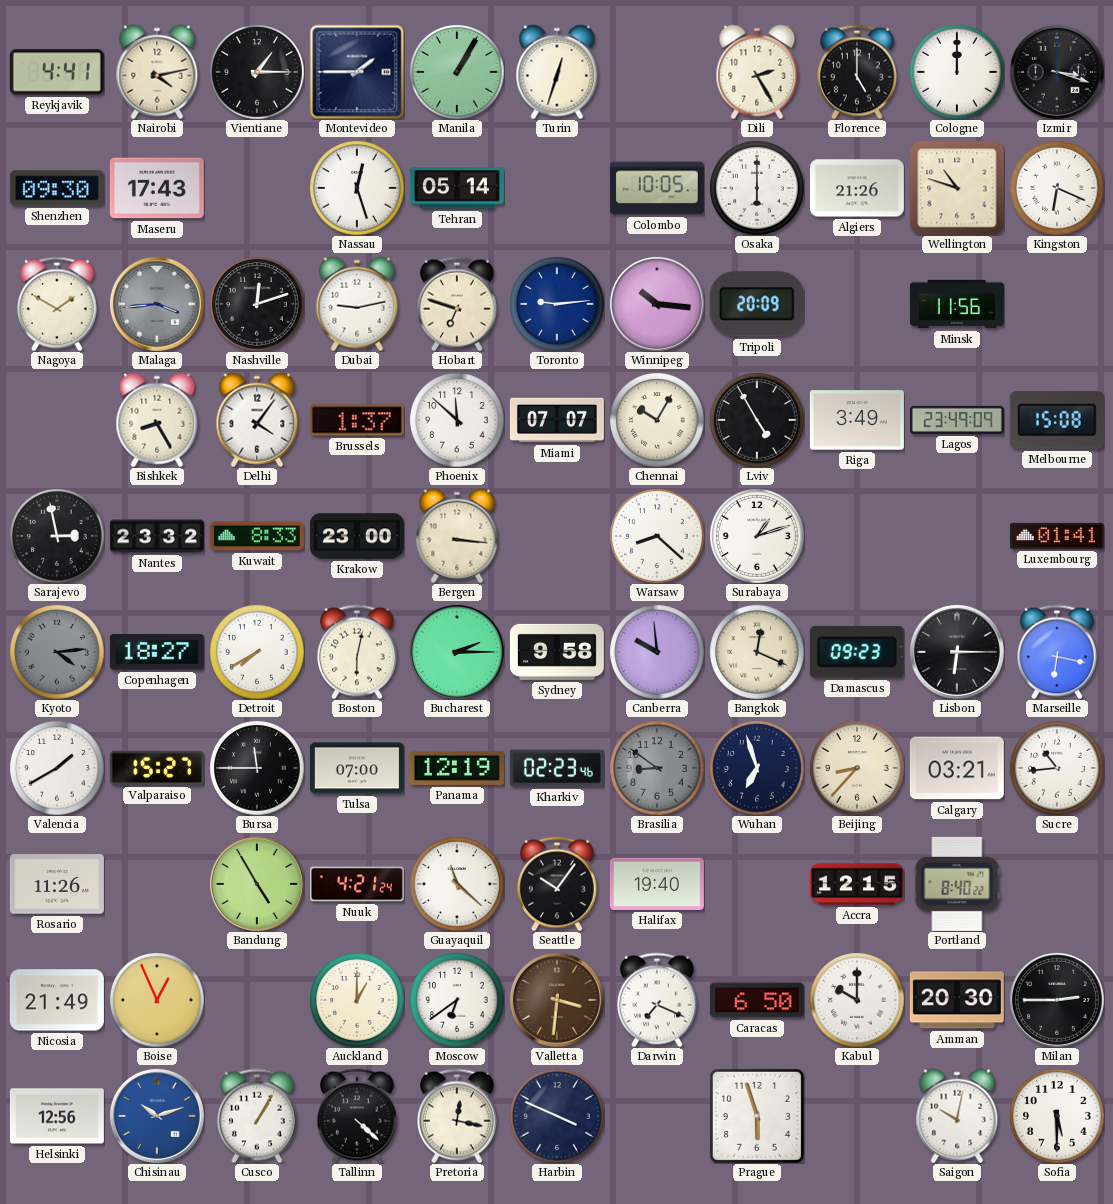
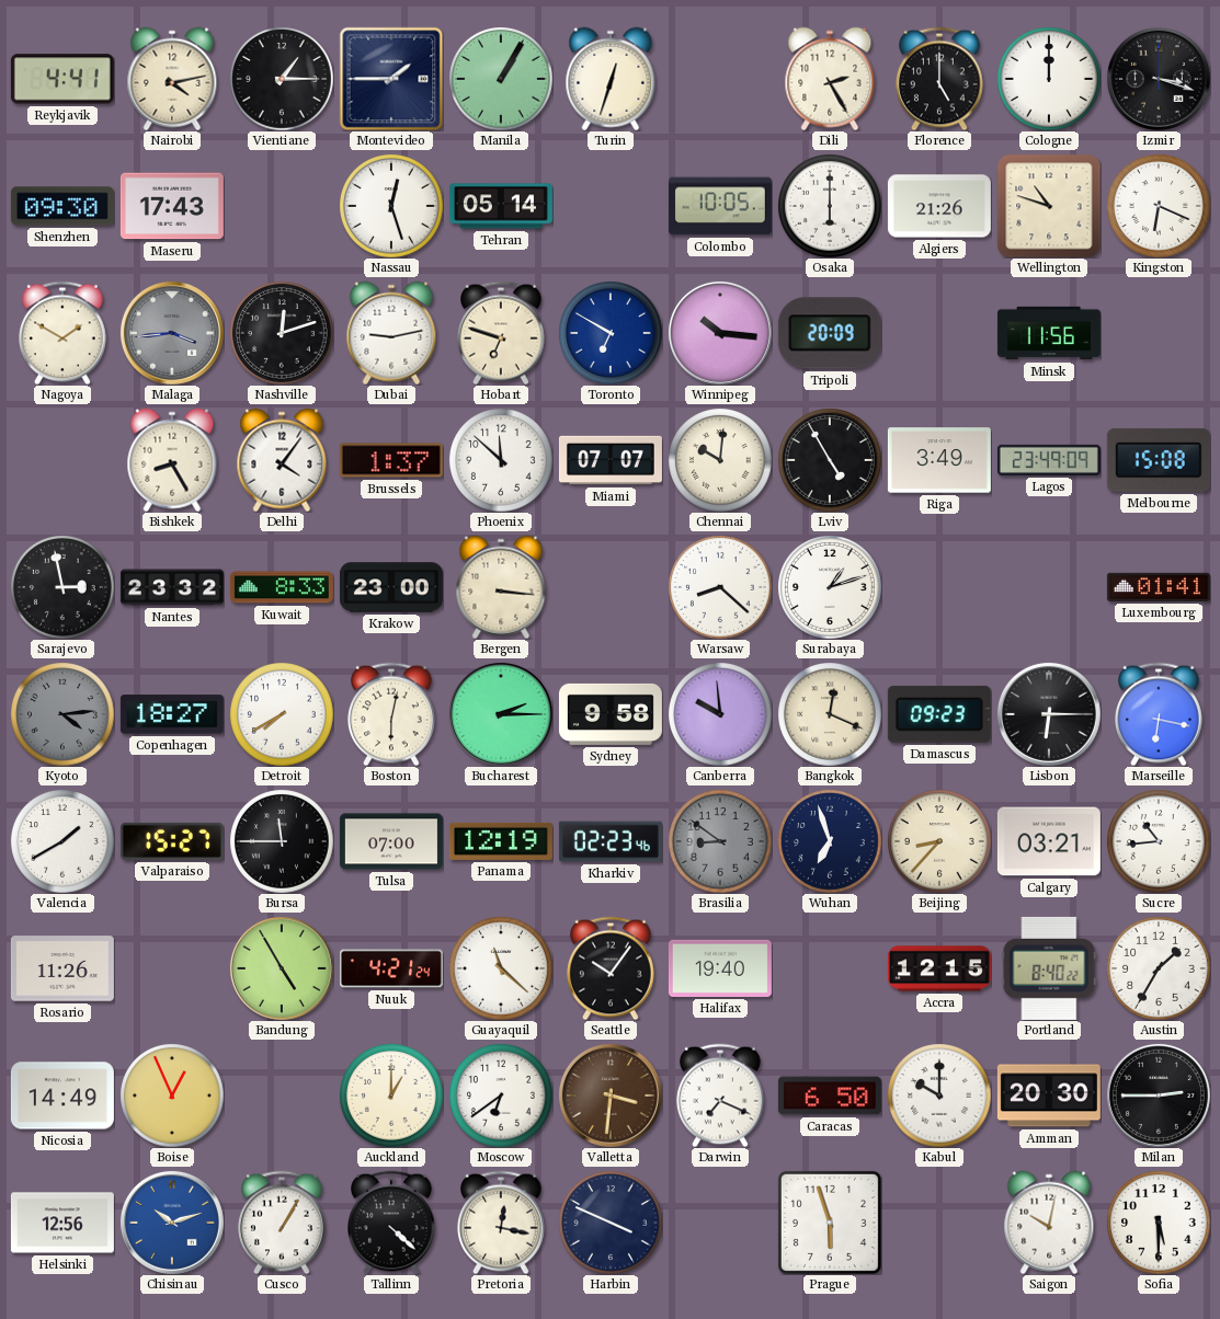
Toronto: 9:14 -> 6:50
Chennai: 10:05 -> 10:01
Austin: none -> 1:35
Nicosia: 21:49 -> 14:49
